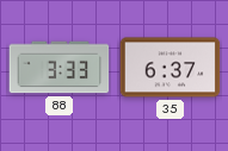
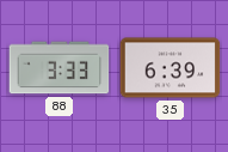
35: 6:37 -> 6:39
